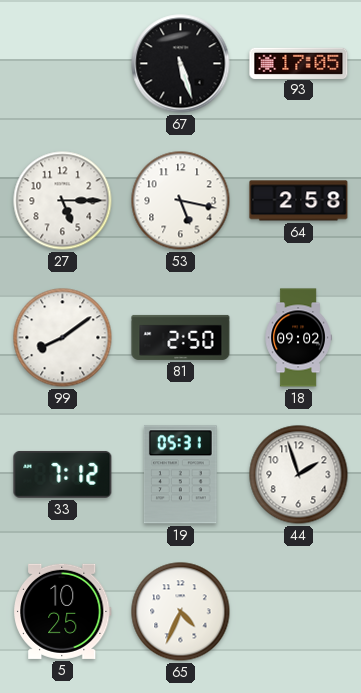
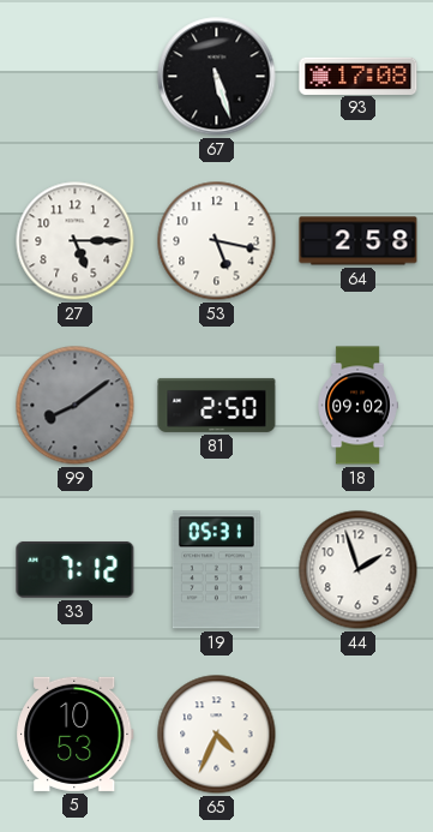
93: 17:05 -> 17:08
99 dial: white -> grey
5: 10:25 -> 10:53
